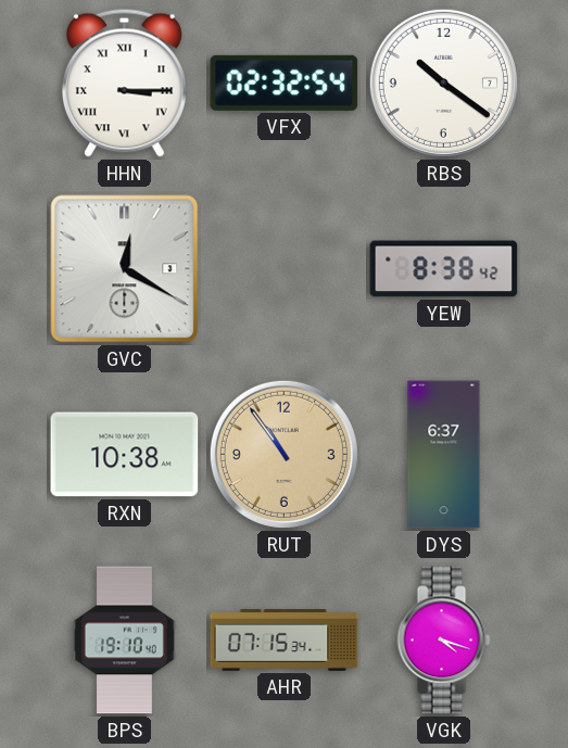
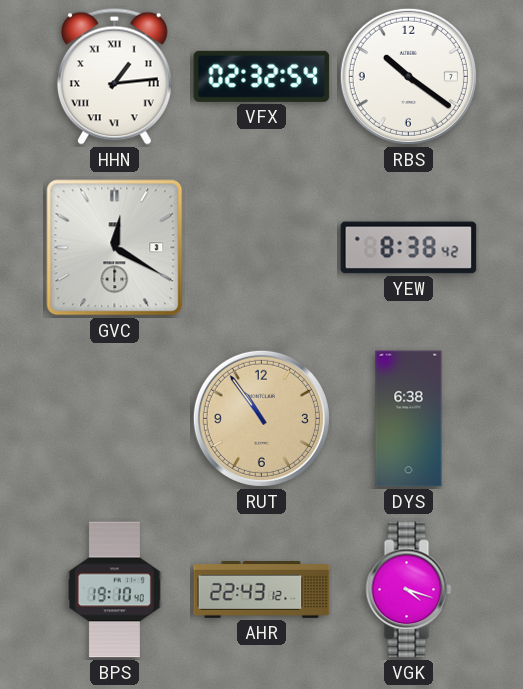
HHN: 3:15 -> 1:14
RXN: 10:38 -> none
DYS: 6:37 -> 6:38
AHR: 07:15 -> 22:43
